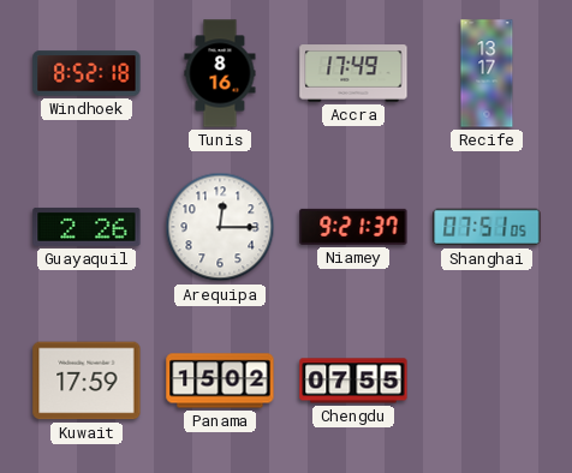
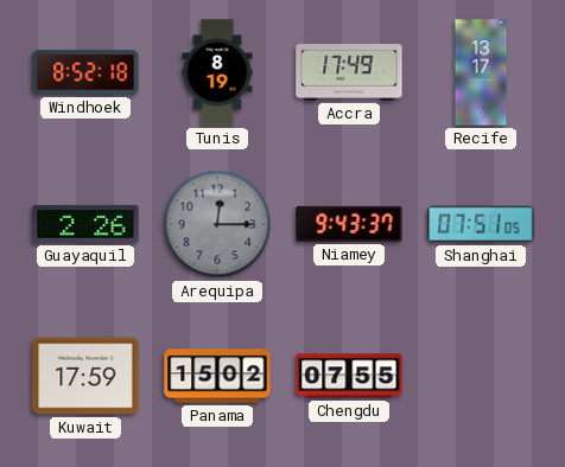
Tunis: 8:16 -> 8:19
Arequipa dial: white -> grey
Niamey: 9:21 -> 9:43
